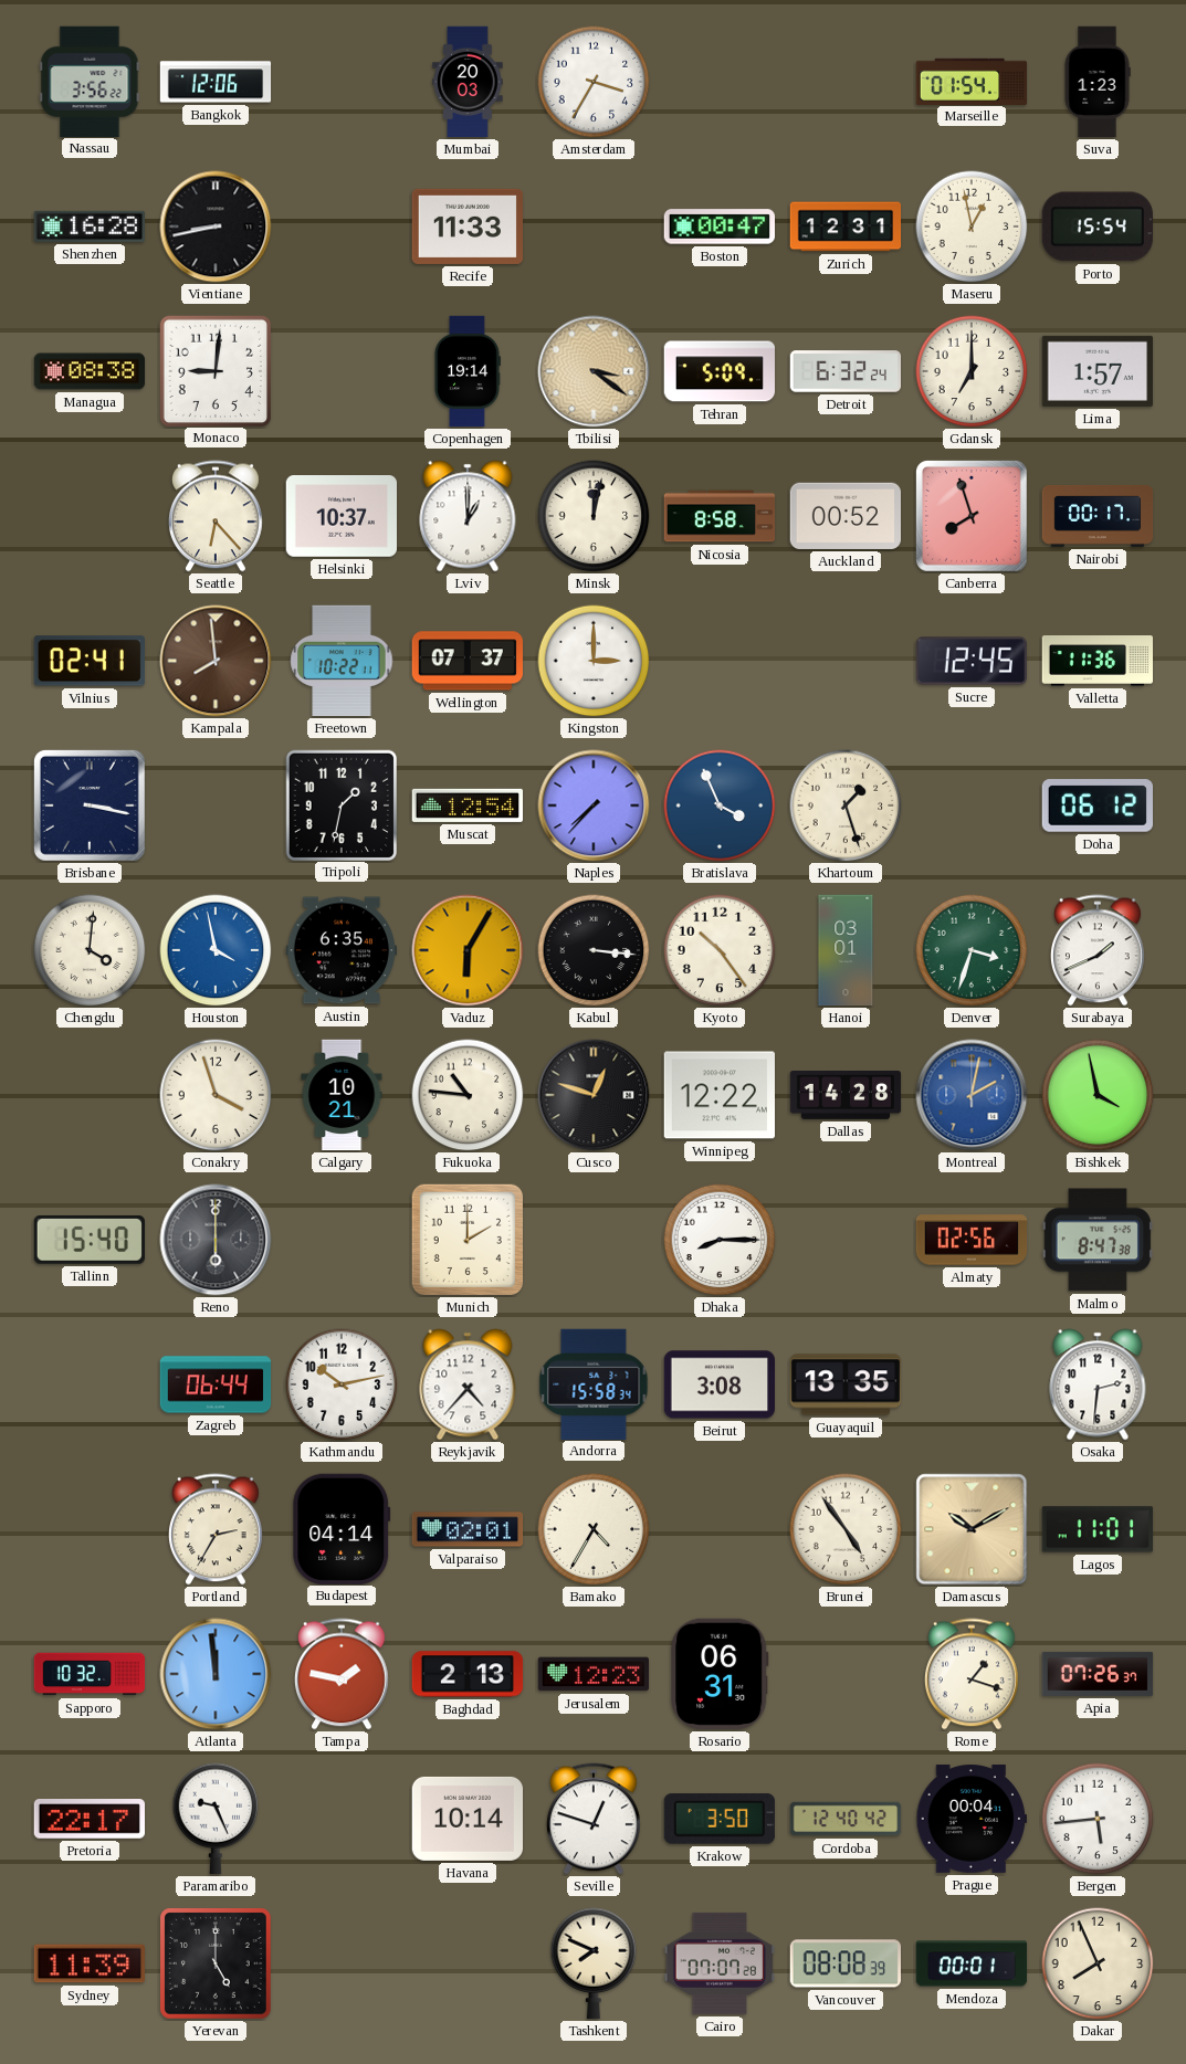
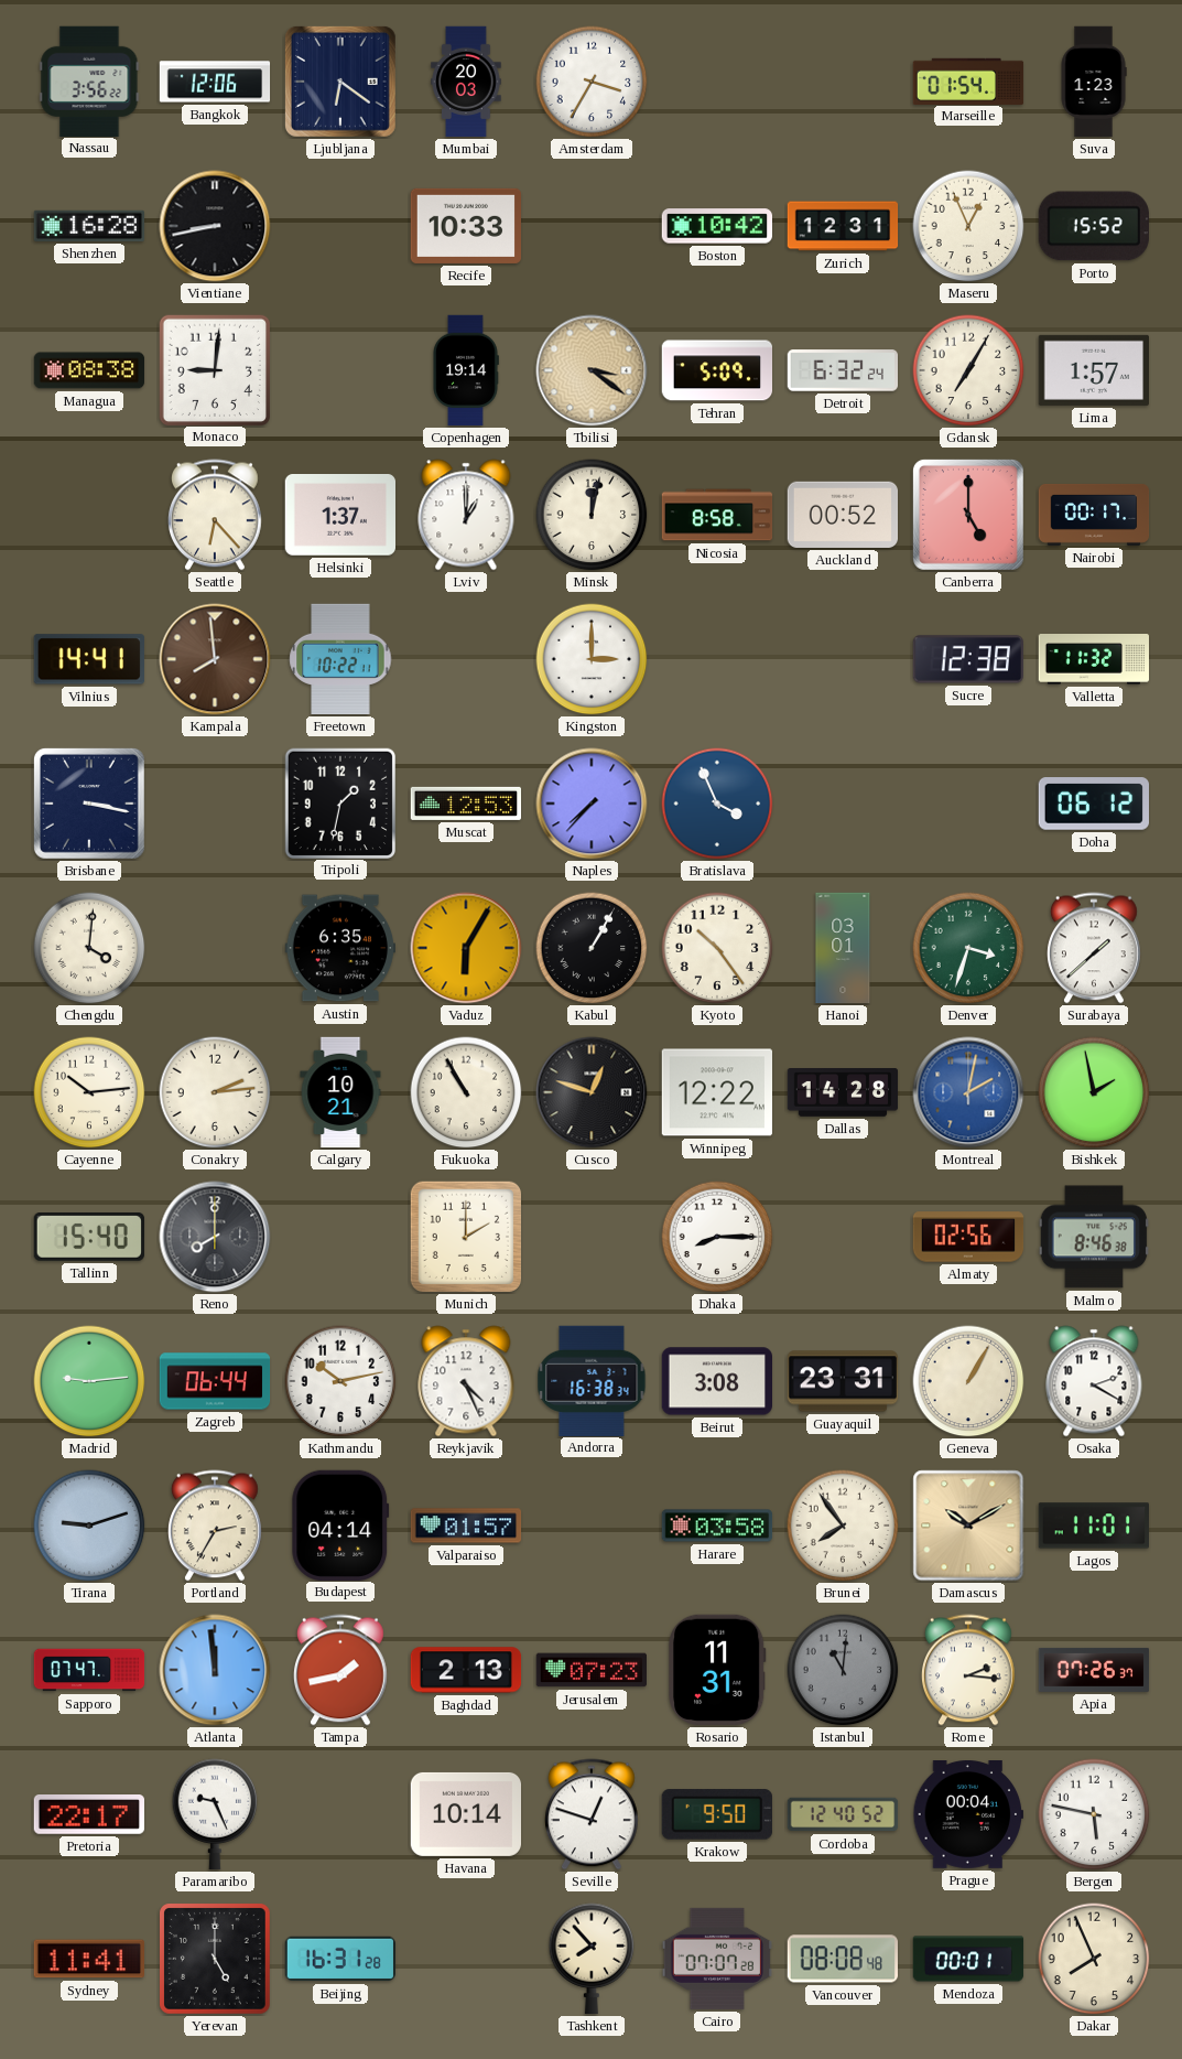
Ljubljana: none -> 6:21
Recife: 11:33 -> 10:33
Boston: 00:47 -> 10:42
Maseru: 12:58 -> 12:56
Porto: 15:54 -> 15:52
Gdansk: 7:00 -> 7:05
Helsinki: 10:37 -> 1:37
Canberra: 7:57 -> 5:00
Vilnius: 02:41 -> 14:41
Wellington: 07:37 -> none
Sucre: 12:45 -> 12:38
Valletta: 11:36 -> 11:32
Muscat: 12:54 -> 12:53
Khartoum: 1:27 -> none
Houston: 3:58 -> none
Kabul: 3:16 -> 1:05
Surabaya: 1:41 -> 1:38
Cayenne: none -> 10:14
Conakry: 3:57 -> 2:14
Fukuoka: 10:46 -> 10:55
Bishkek: 3:58 -> 1:58
Reno: 6:00 -> 8:00
Malmo: 8:47 -> 8:46
Madrid: none -> 9:14
Reykjavik: 4:37 -> 4:26
Andorra: 15:58 -> 16:38
Guayaquil: 13:35 -> 23:31
Geneva: none -> 1:05
Osaka: 2:31 -> 2:20
Tirana: none -> 9:12
Valparaiso: 02:01 -> 01:57
Bamako: 4:35 -> none
Harare: none -> 03:58
Brunei: 4:54 -> 7:54
Sapporo: 10:32 -> 07:47
Tampa: 1:47 -> 1:43
Jerusalem: 12:23 -> 07:23
Rosario: 06:31 -> 11:31
Istanbul: none -> 11:01
Rome: 1:18 -> 2:16
Krakow: 3:50 -> 9:50
Cordoba: 12:40:42 -> 12:40:52
Bergen: 5:44 -> 5:47
Sydney: 11:39 -> 11:41
Beijing: none -> 16:31
Tashkent: 7:49 -> 7:53
Vancouver: 08:08:39 -> 08:08:48
